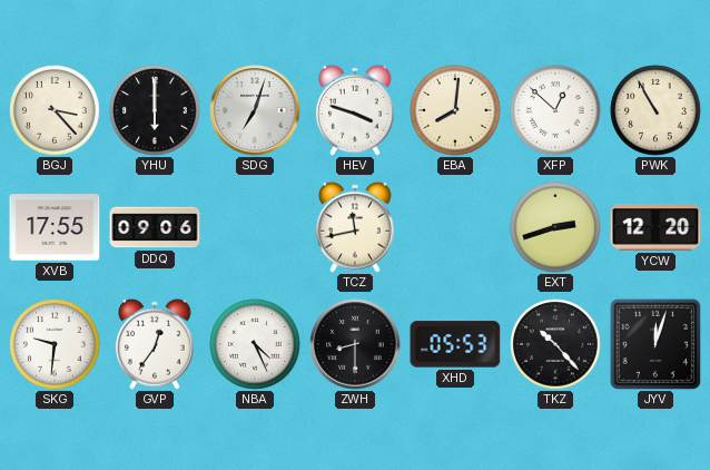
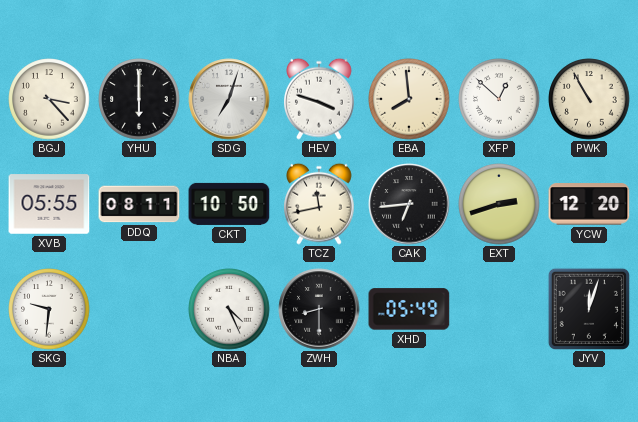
EBA: 8:01 -> 7:59
XVB: 17:55 -> 05:55
DDQ: 09:06 -> 08:11
CKT: none -> 10:50
CAK: none -> 6:44
GVP: 12:36 -> none
XHD: 05:53 -> 05:49
TKZ: 10:23 -> none
